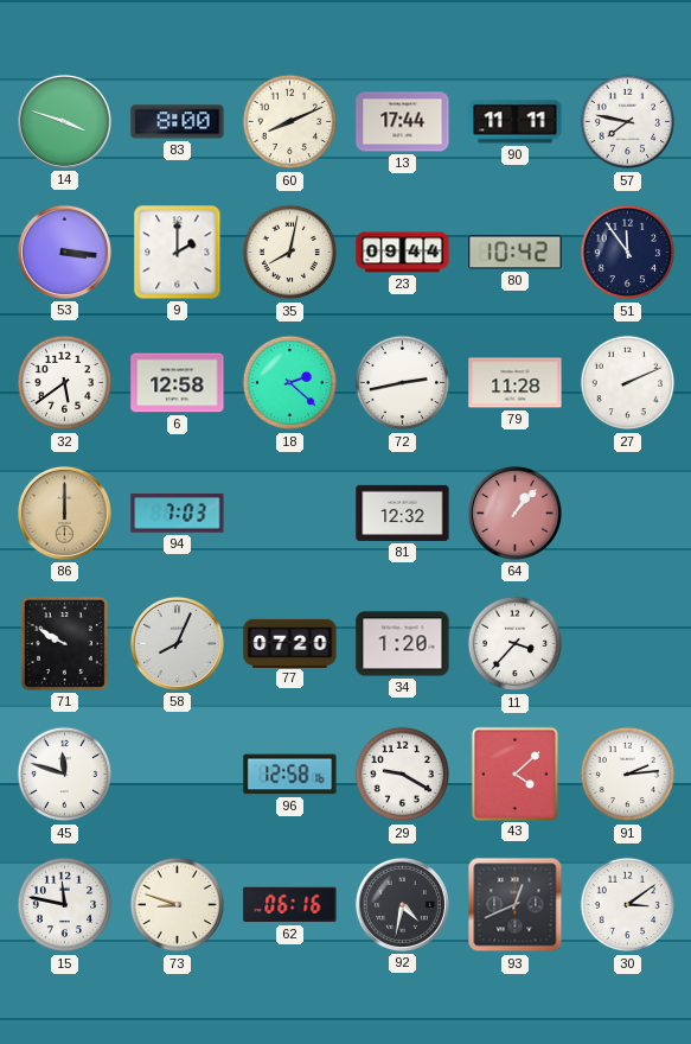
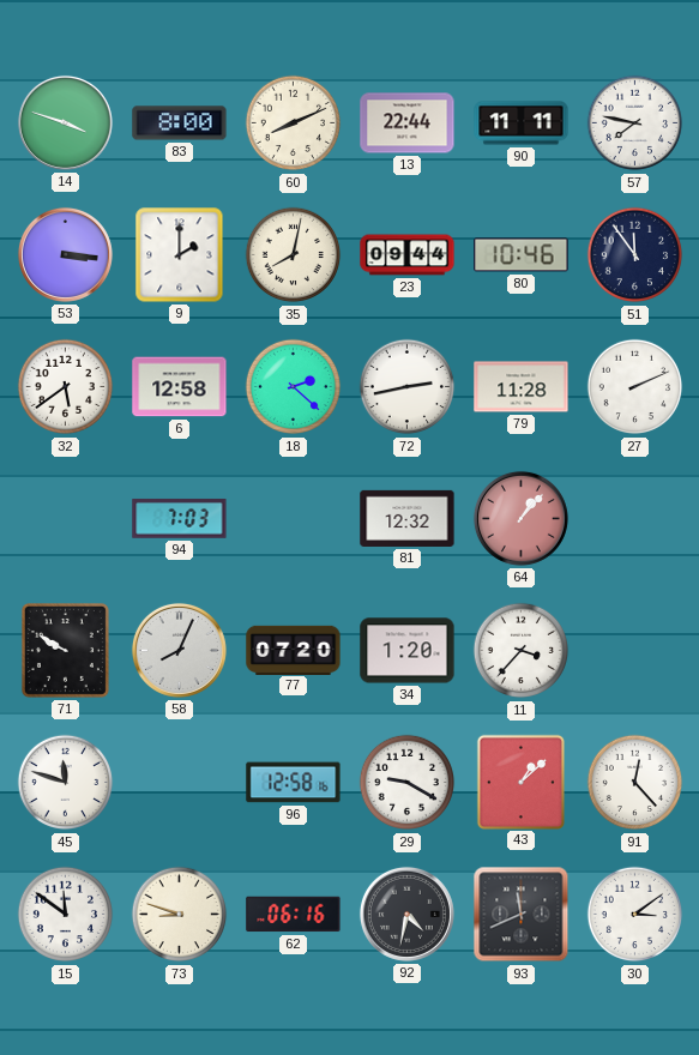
13: 17:44 -> 22:44
80: 10:42 -> 10:46
86: 12:00 -> none
43: 4:08 -> 1:08
91: 2:14 -> 12:23
15: 11:47 -> 11:51
93: 12:41 -> 11:41
